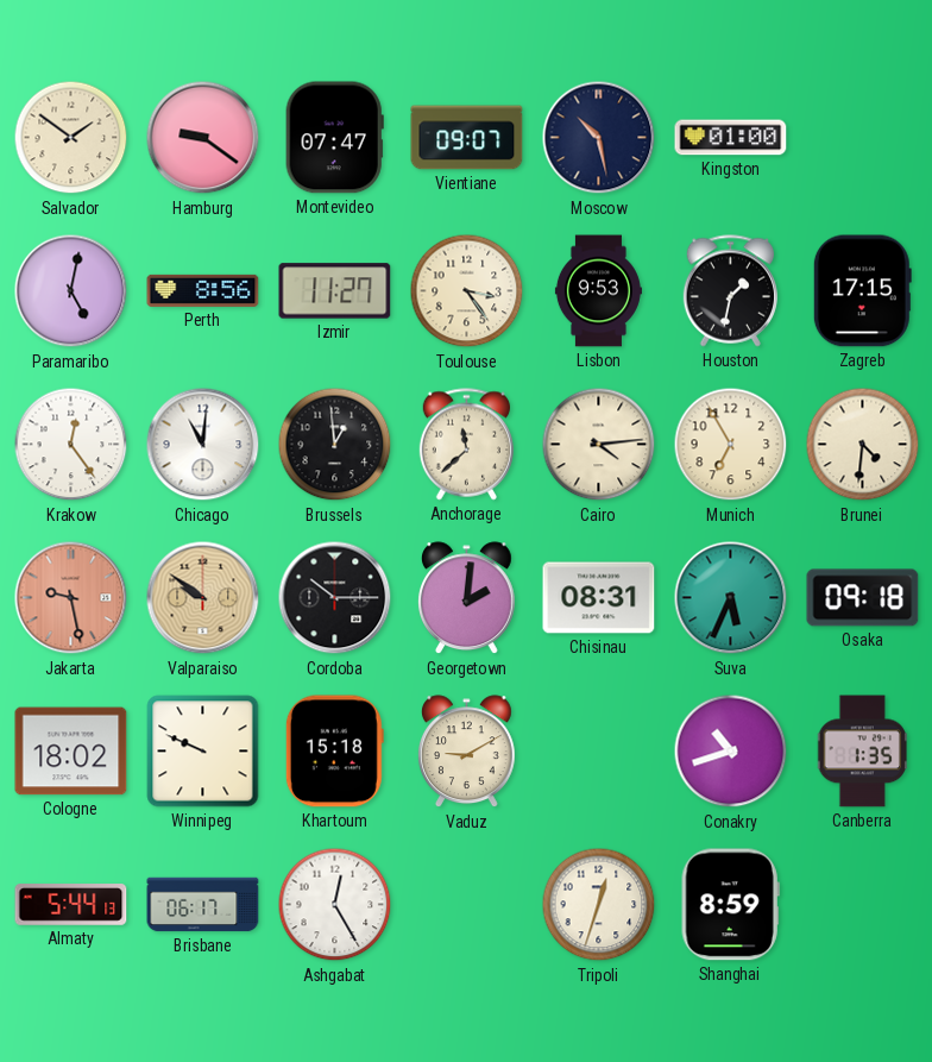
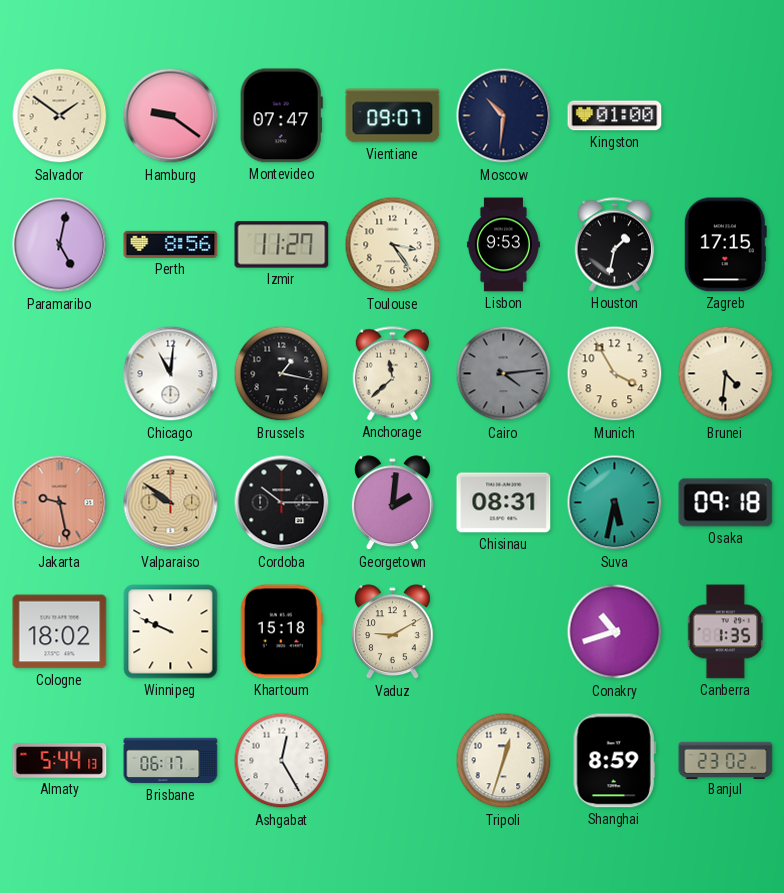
Moscow: 10:28 -> 10:31
Krakow: 12:24 -> none
Brussels: 12:59 -> 1:17
Cairo dial: cream -> grey
Munich: 6:55 -> 3:55
Suva: 5:34 -> 5:32
Banjul: none -> 23:02
